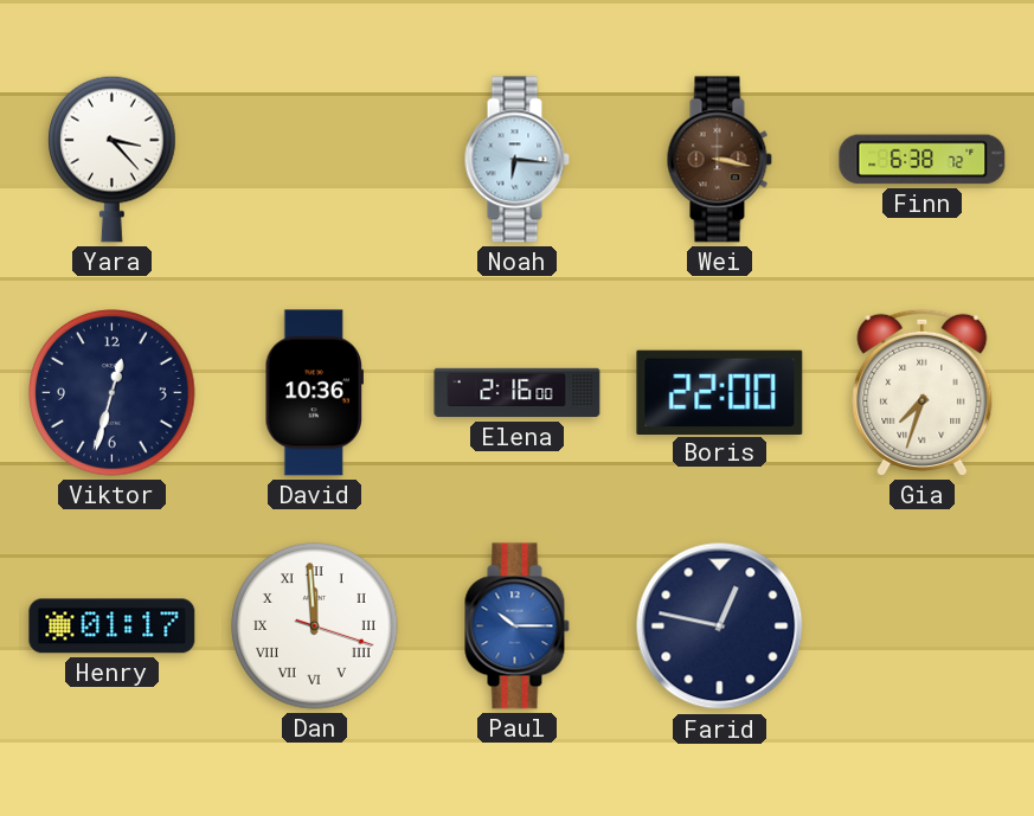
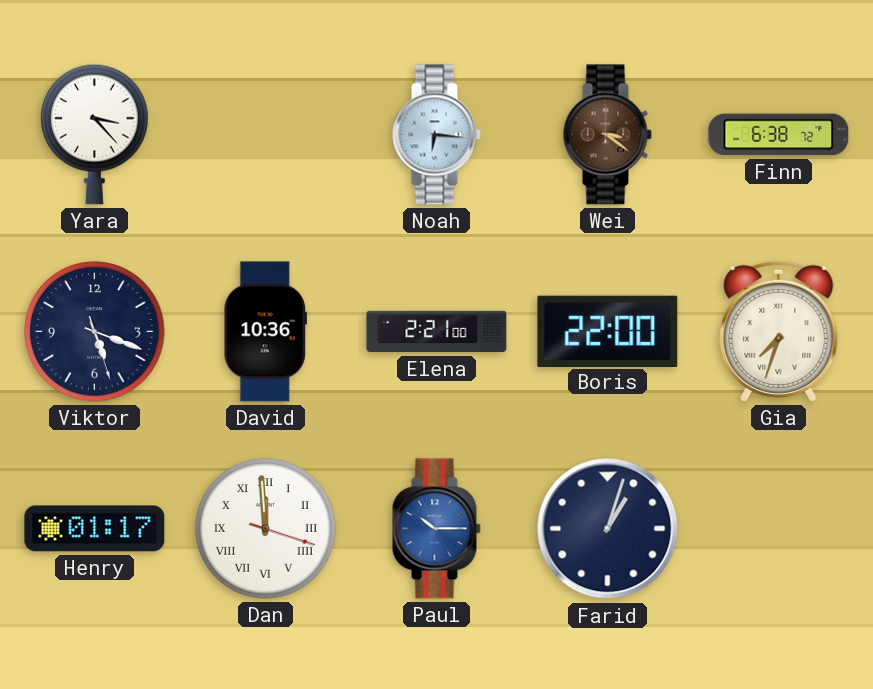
Wei: 3:17 -> 3:21
Viktor: 12:32 -> 5:18
Elena: 2:16 -> 2:21
Farid: 12:47 -> 1:03
